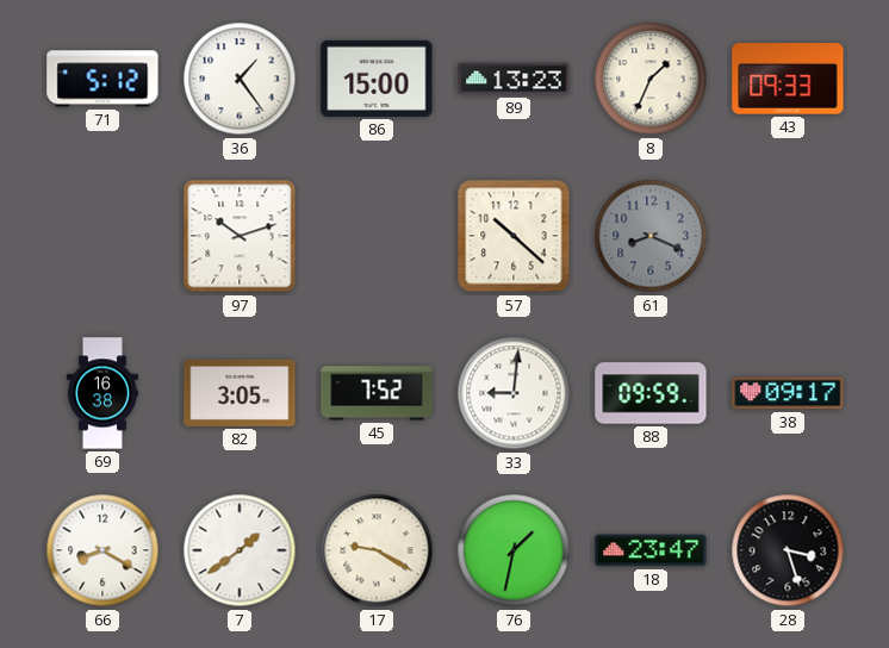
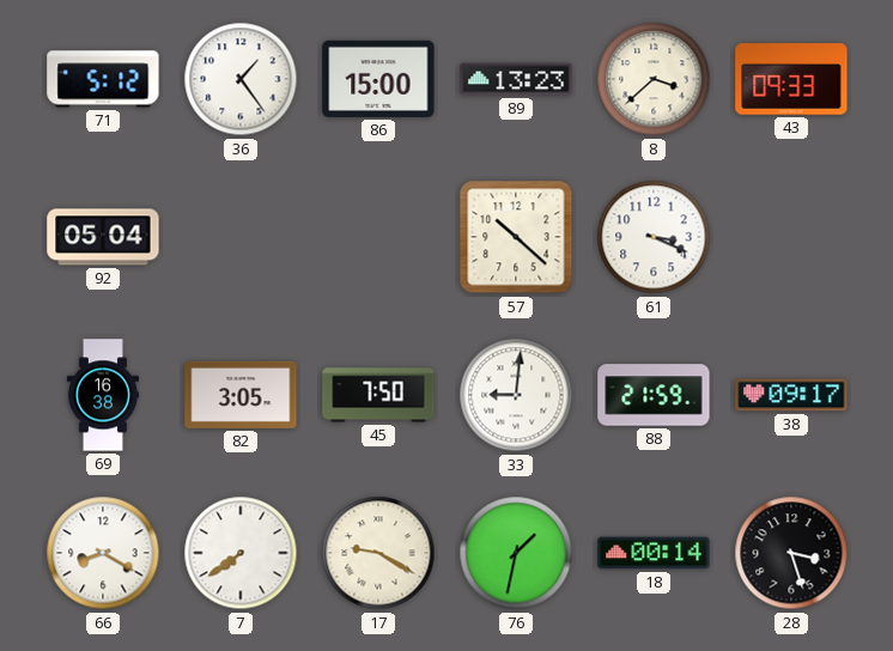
8: 1:34 -> 3:38
92: none -> 05:04
97: 10:12 -> none
61: 8:19 -> 3:19
61 dial: grey -> white
45: 7:52 -> 7:50
88: 09:59 -> 21:59
7: 1:39 -> 7:39
18: 23:47 -> 00:14
